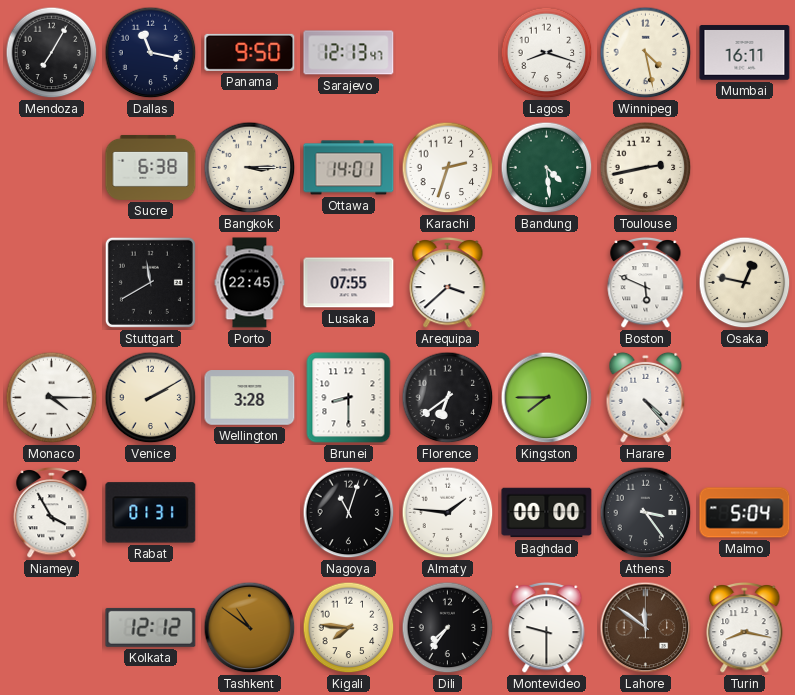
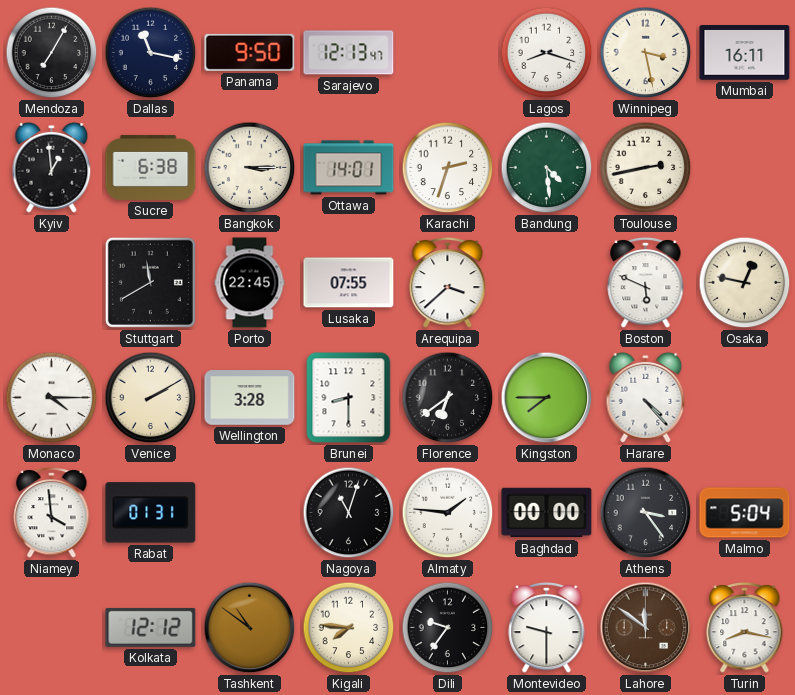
Winnipeg: 4:28 -> 3:28
Kyiv: none -> 12:59
Niamey: 3:55 -> 3:59
Dili: 7:36 -> 9:36
